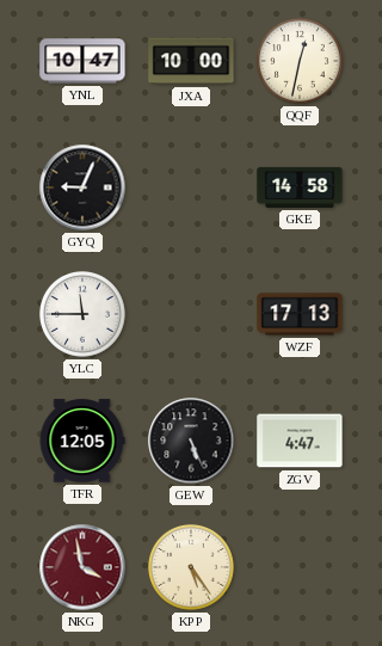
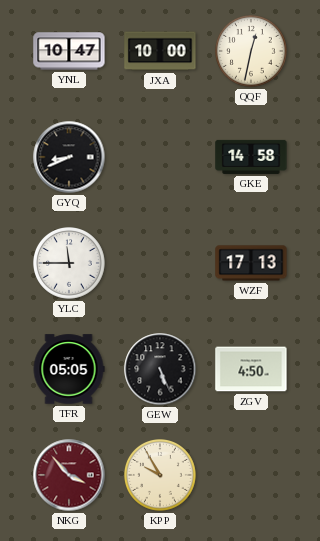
GYQ: 9:04 -> 8:41
TFR: 12:05 -> 05:05
ZGV: 4:47 -> 4:50
NKG: 3:58 -> 3:53
KPP: 5:24 -> 9:55
